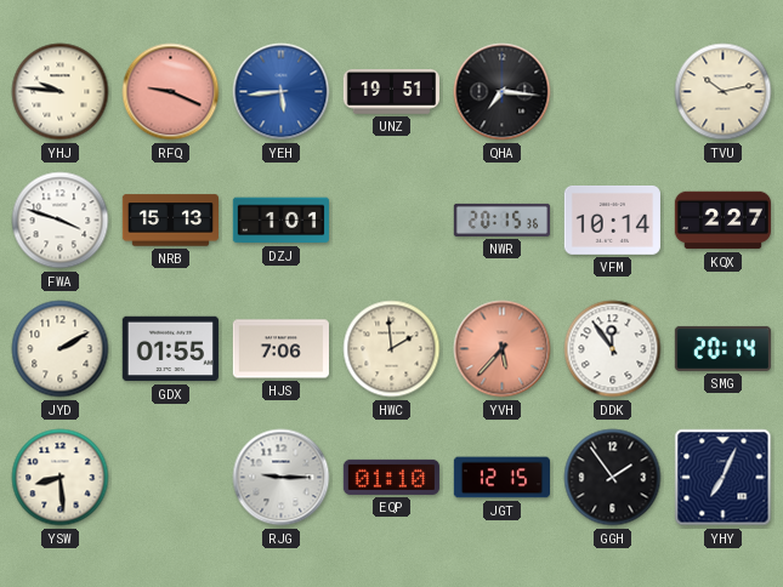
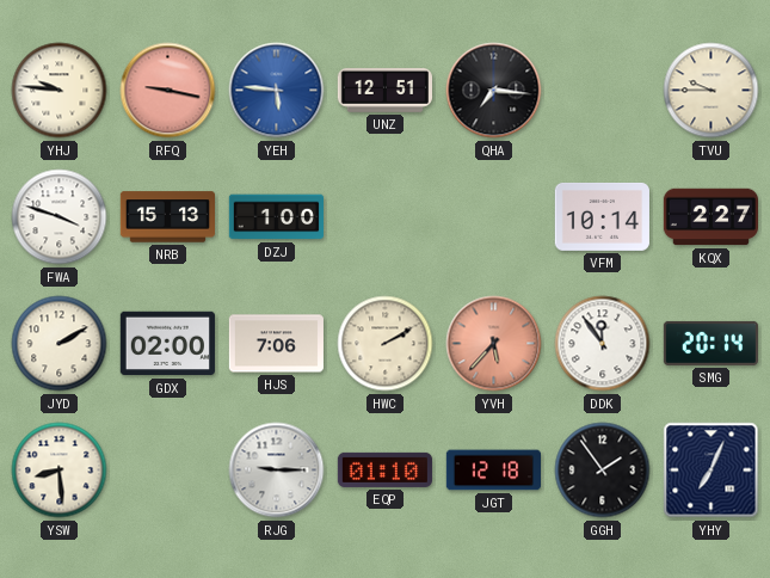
RFQ: 9:19 -> 9:17
YEH: 5:44 -> 5:46
UNZ: 19:51 -> 12:51
TVU: 10:13 -> 9:45
DZJ: 1:01 -> 1:00
NWR: 20:15 -> none
GDX: 01:55 -> 02:00
HWC: 1:59 -> 2:10
JGT: 12:15 -> 12:18
